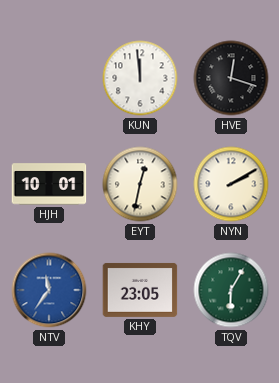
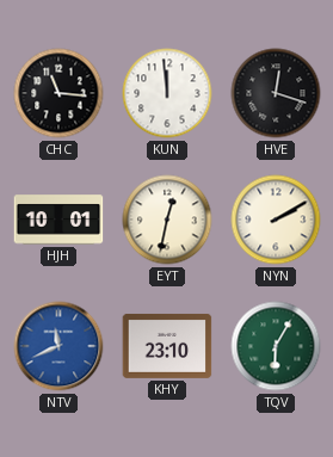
CHC: none -> 11:16
NTV: 11:36 -> 11:41
KHY: 23:05 -> 23:10
